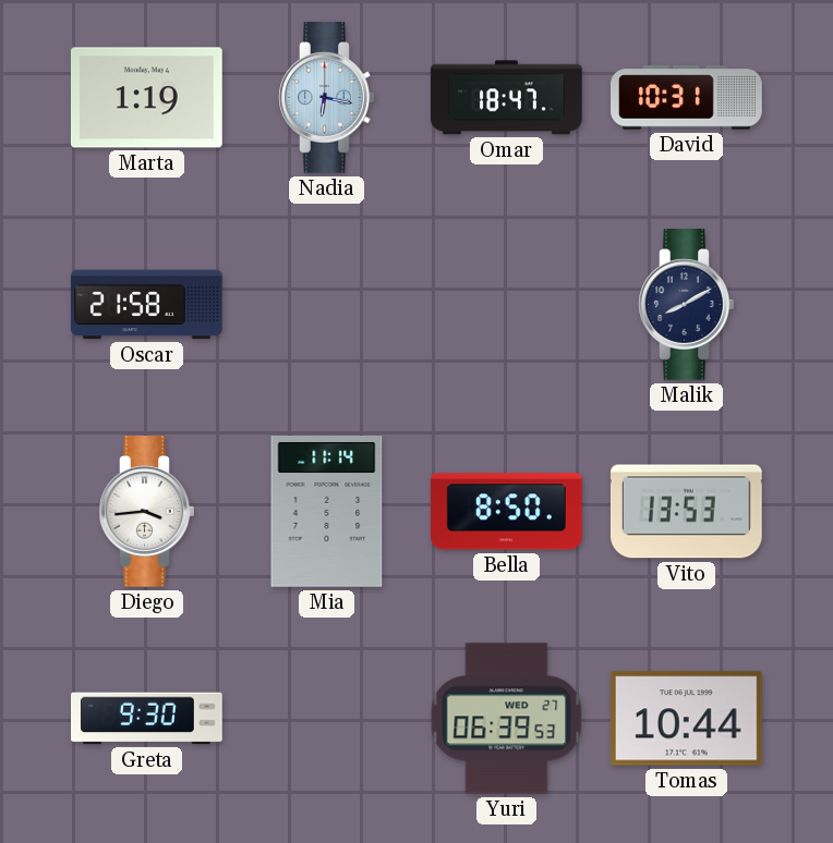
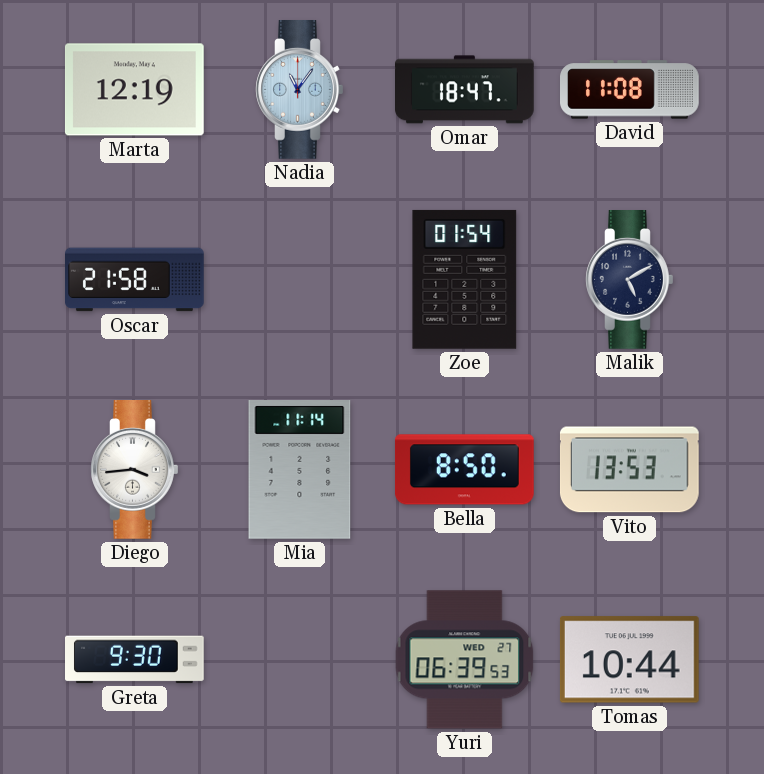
Marta: 1:19 -> 12:19
Nadia: 6:17 -> 11:06
David: 10:31 -> 11:08
Zoe: none -> 01:54
Malik: 8:10 -> 5:10
